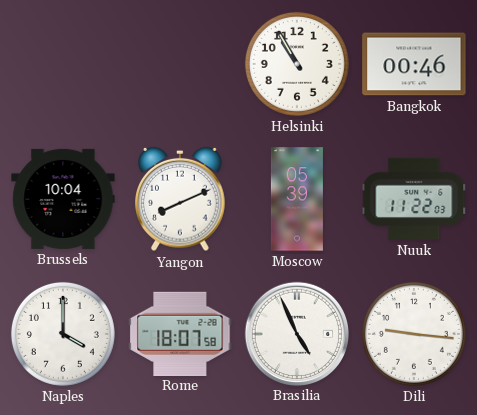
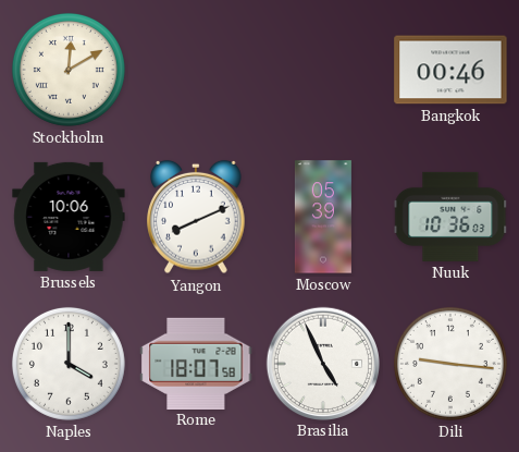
Stockholm: none -> 12:10
Helsinki: 10:55 -> none
Brussels: 10:04 -> 10:06
Nuuk: 11:22 -> 10:36
